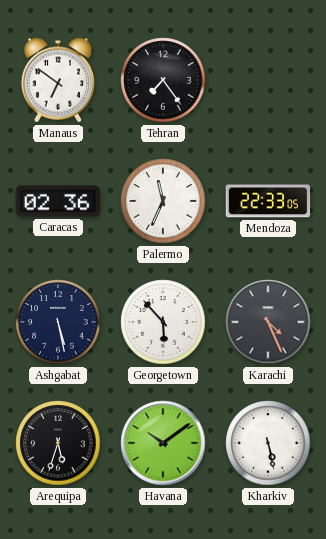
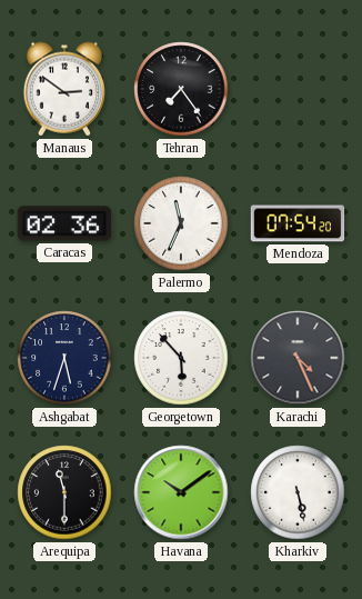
Manaus: 6:51 -> 2:51
Mendoza: 22:33 -> 07:54
Ashgabat: 5:28 -> 5:33
Arequipa: 5:33 -> 11:30
